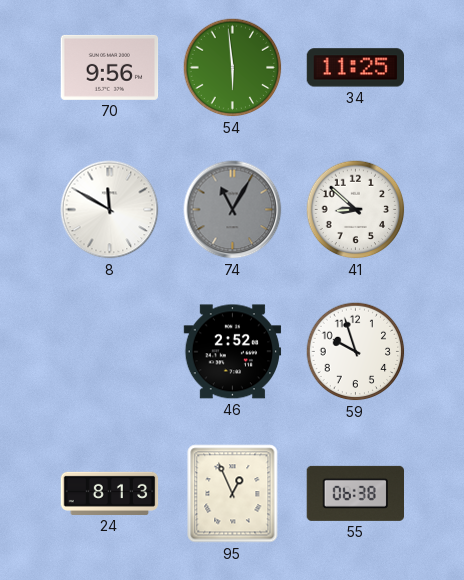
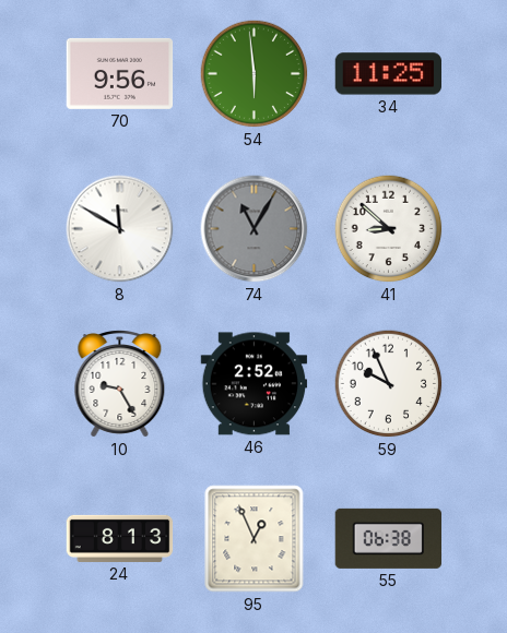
10: none -> 9:25
59: 9:57 -> 9:56
